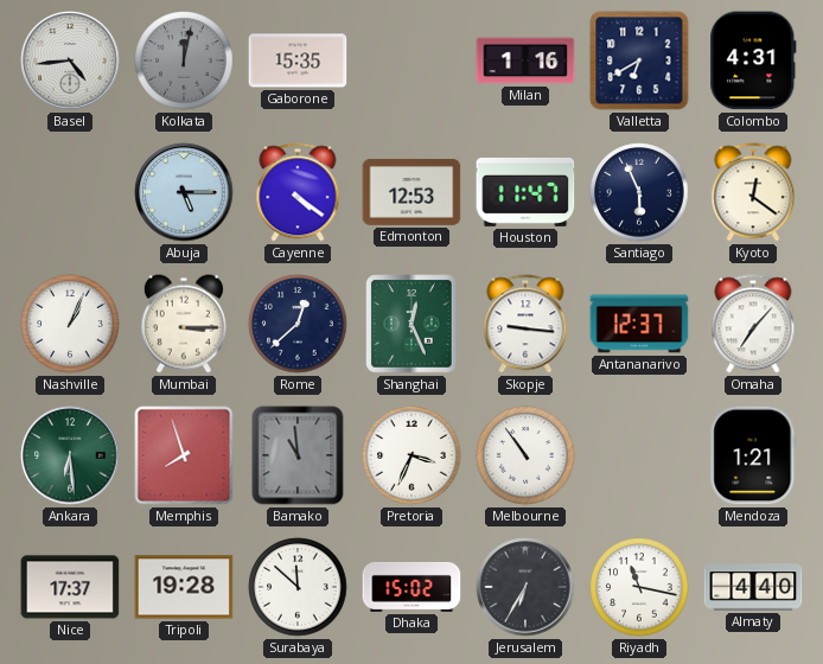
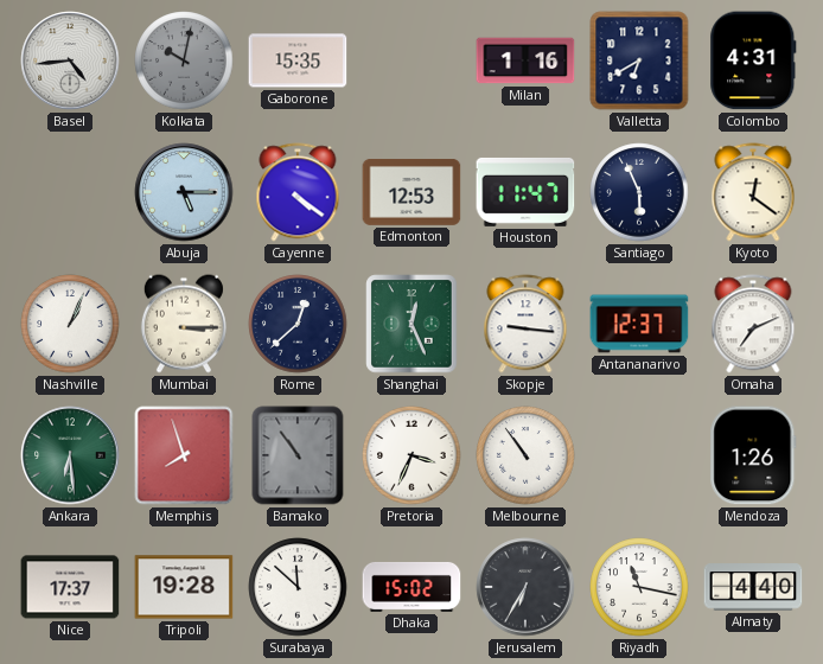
Kolkata: 12:02 -> 10:02
Omaha: 7:07 -> 7:11
Bamako: 10:59 -> 10:54
Mendoza: 1:21 -> 1:26
